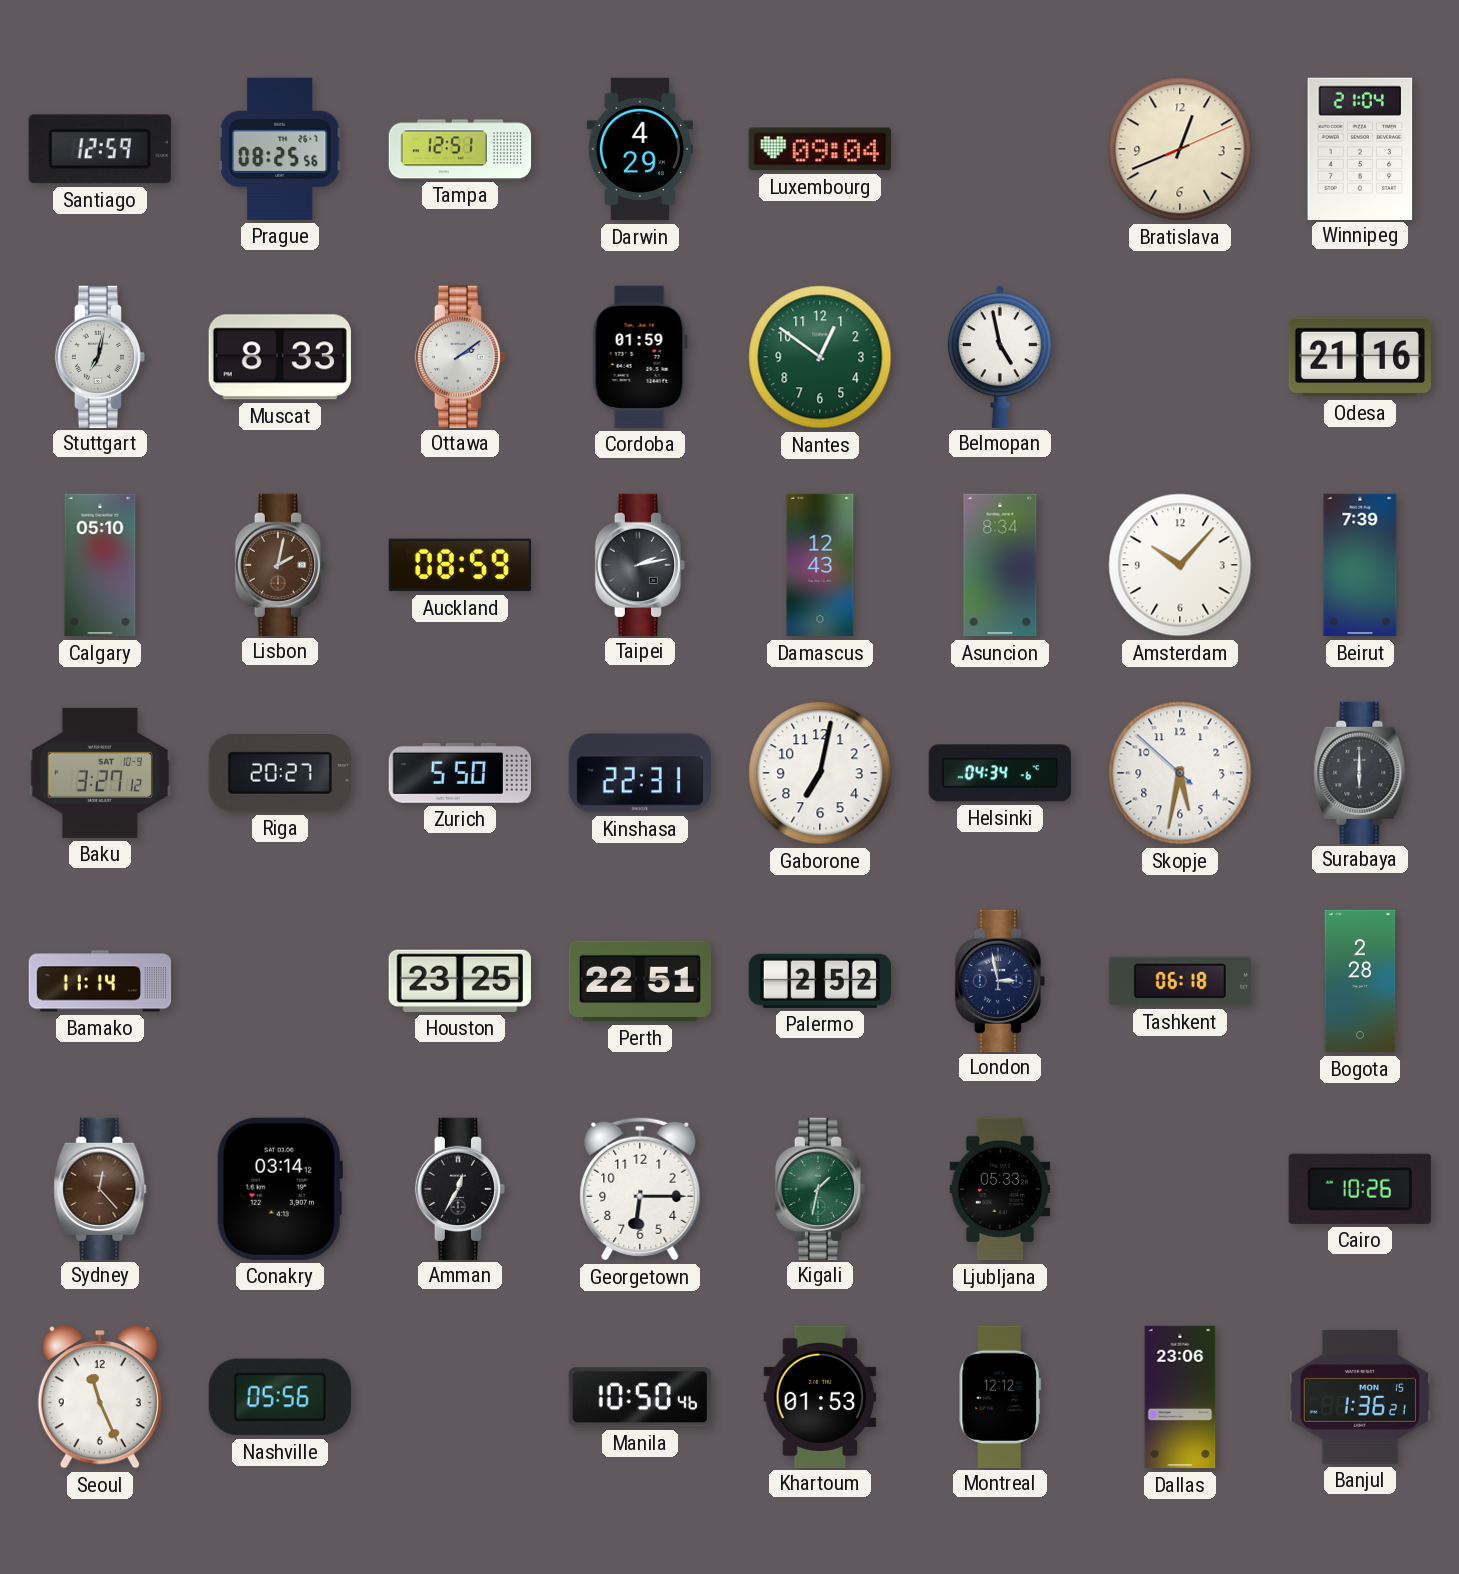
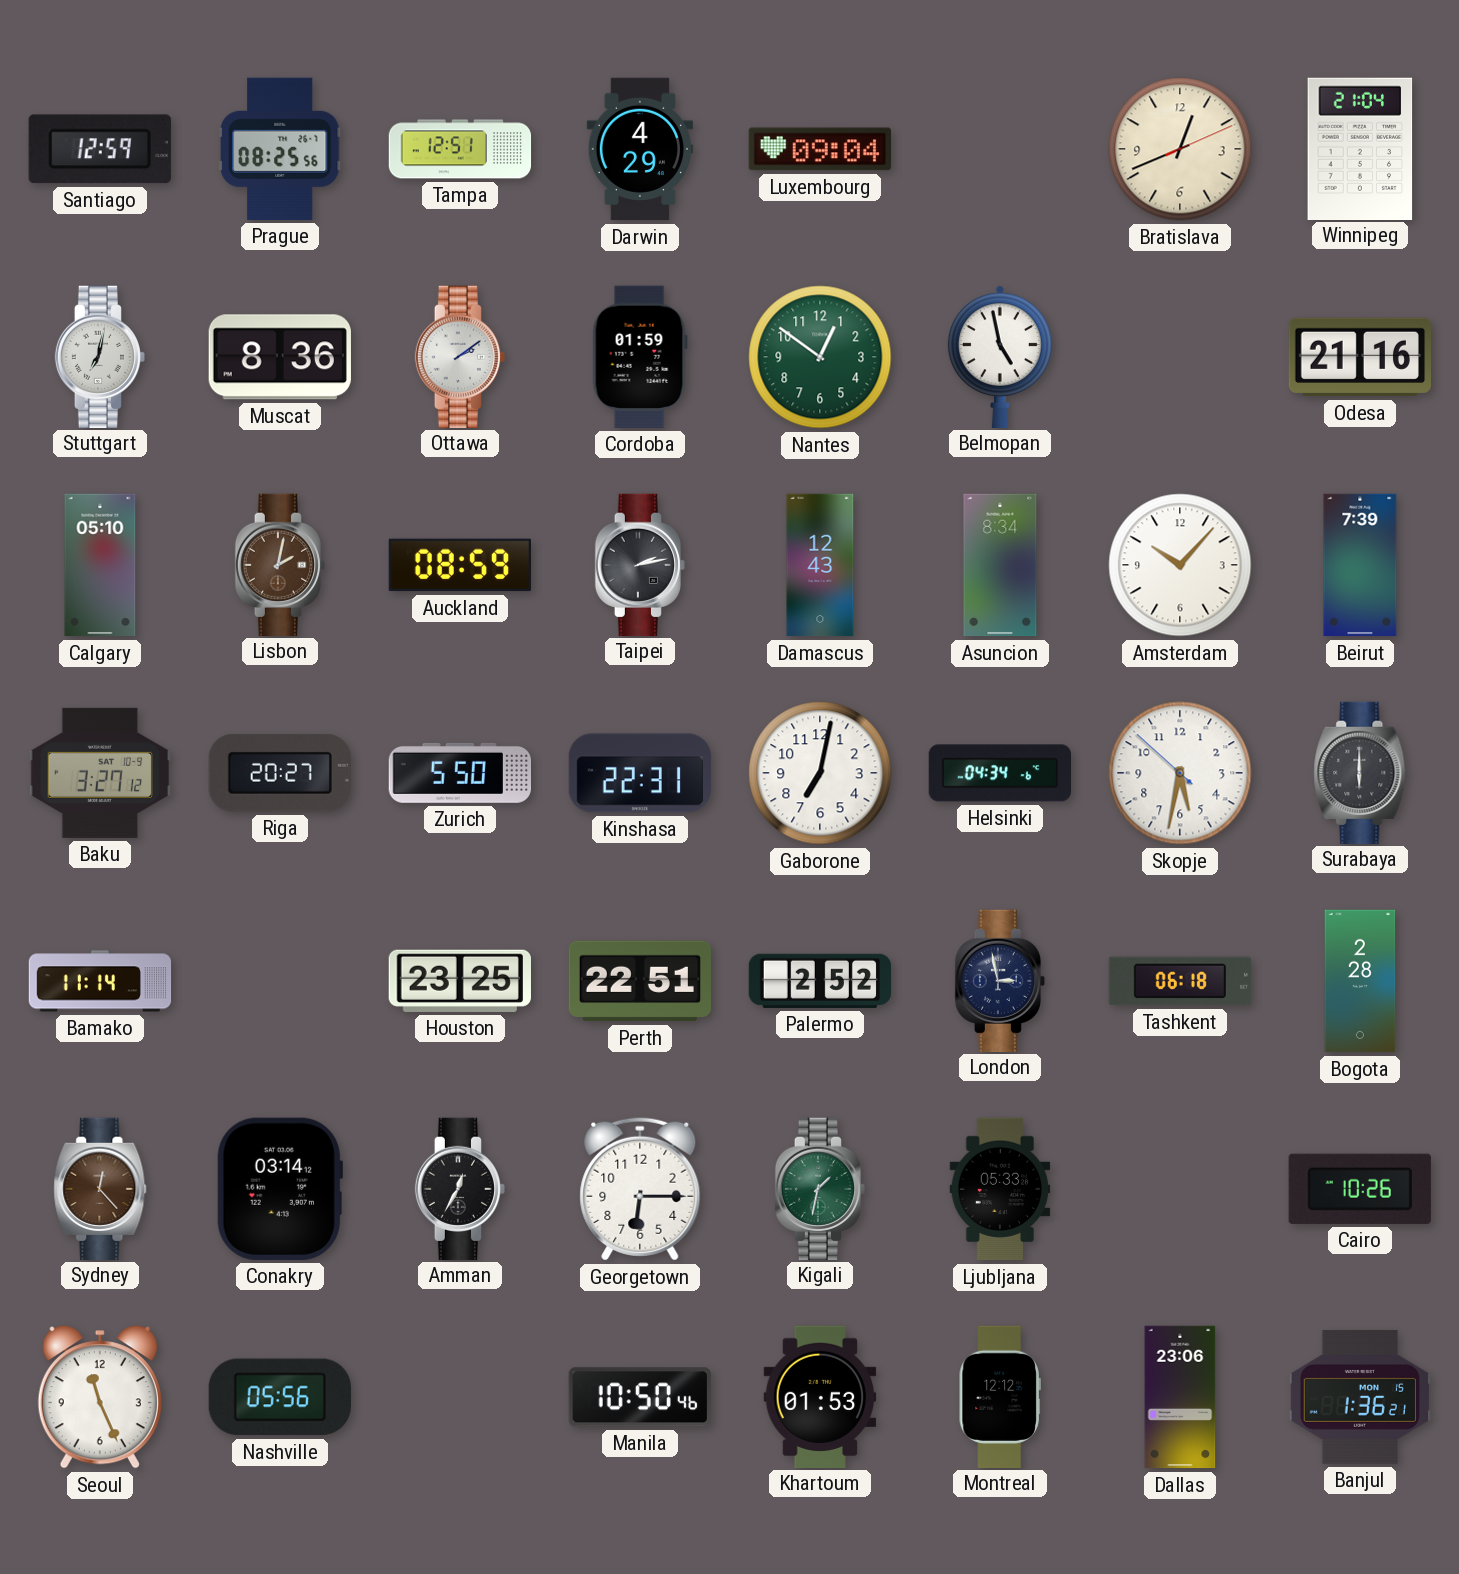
Muscat: 8:33 -> 8:36
